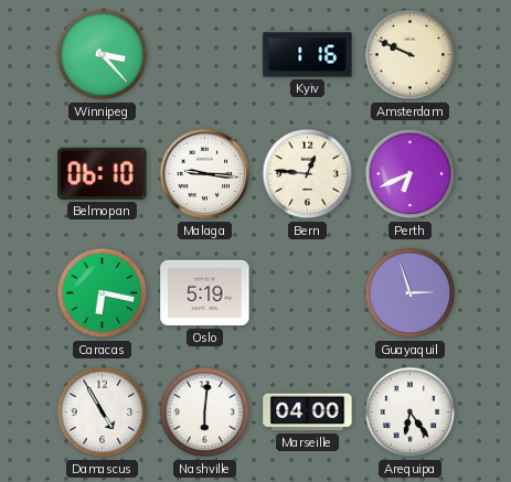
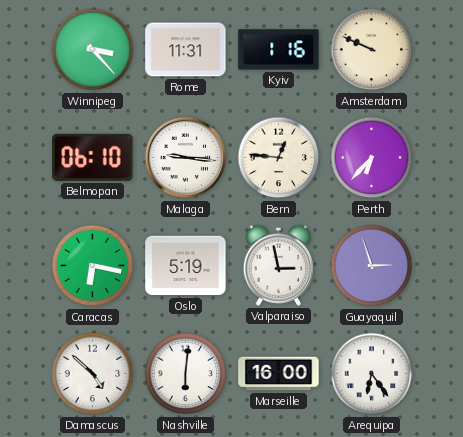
Rome: none -> 11:31
Perth: 6:41 -> 6:37
Valparaiso: none -> 2:58
Damascus: 4:55 -> 4:52
Marseille: 04:00 -> 16:00
